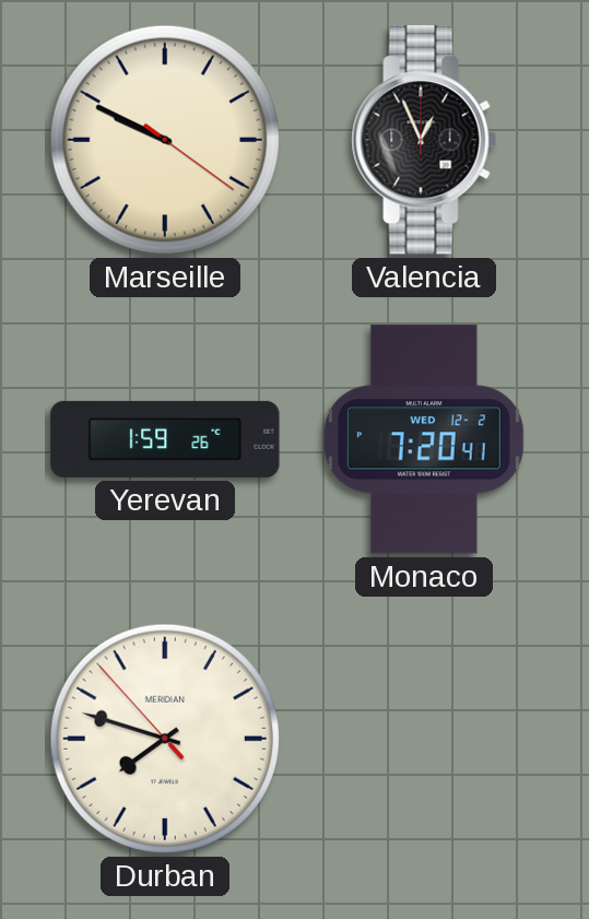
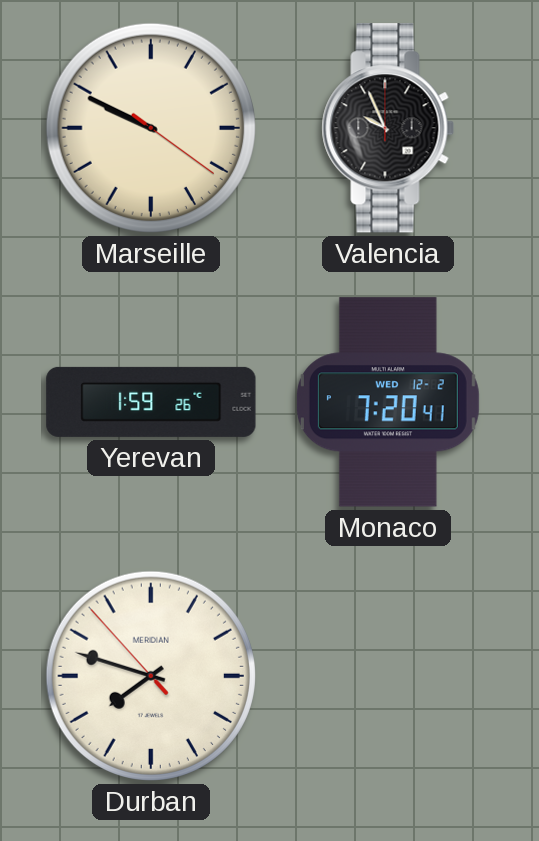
Valencia: 12:56 -> 9:56
